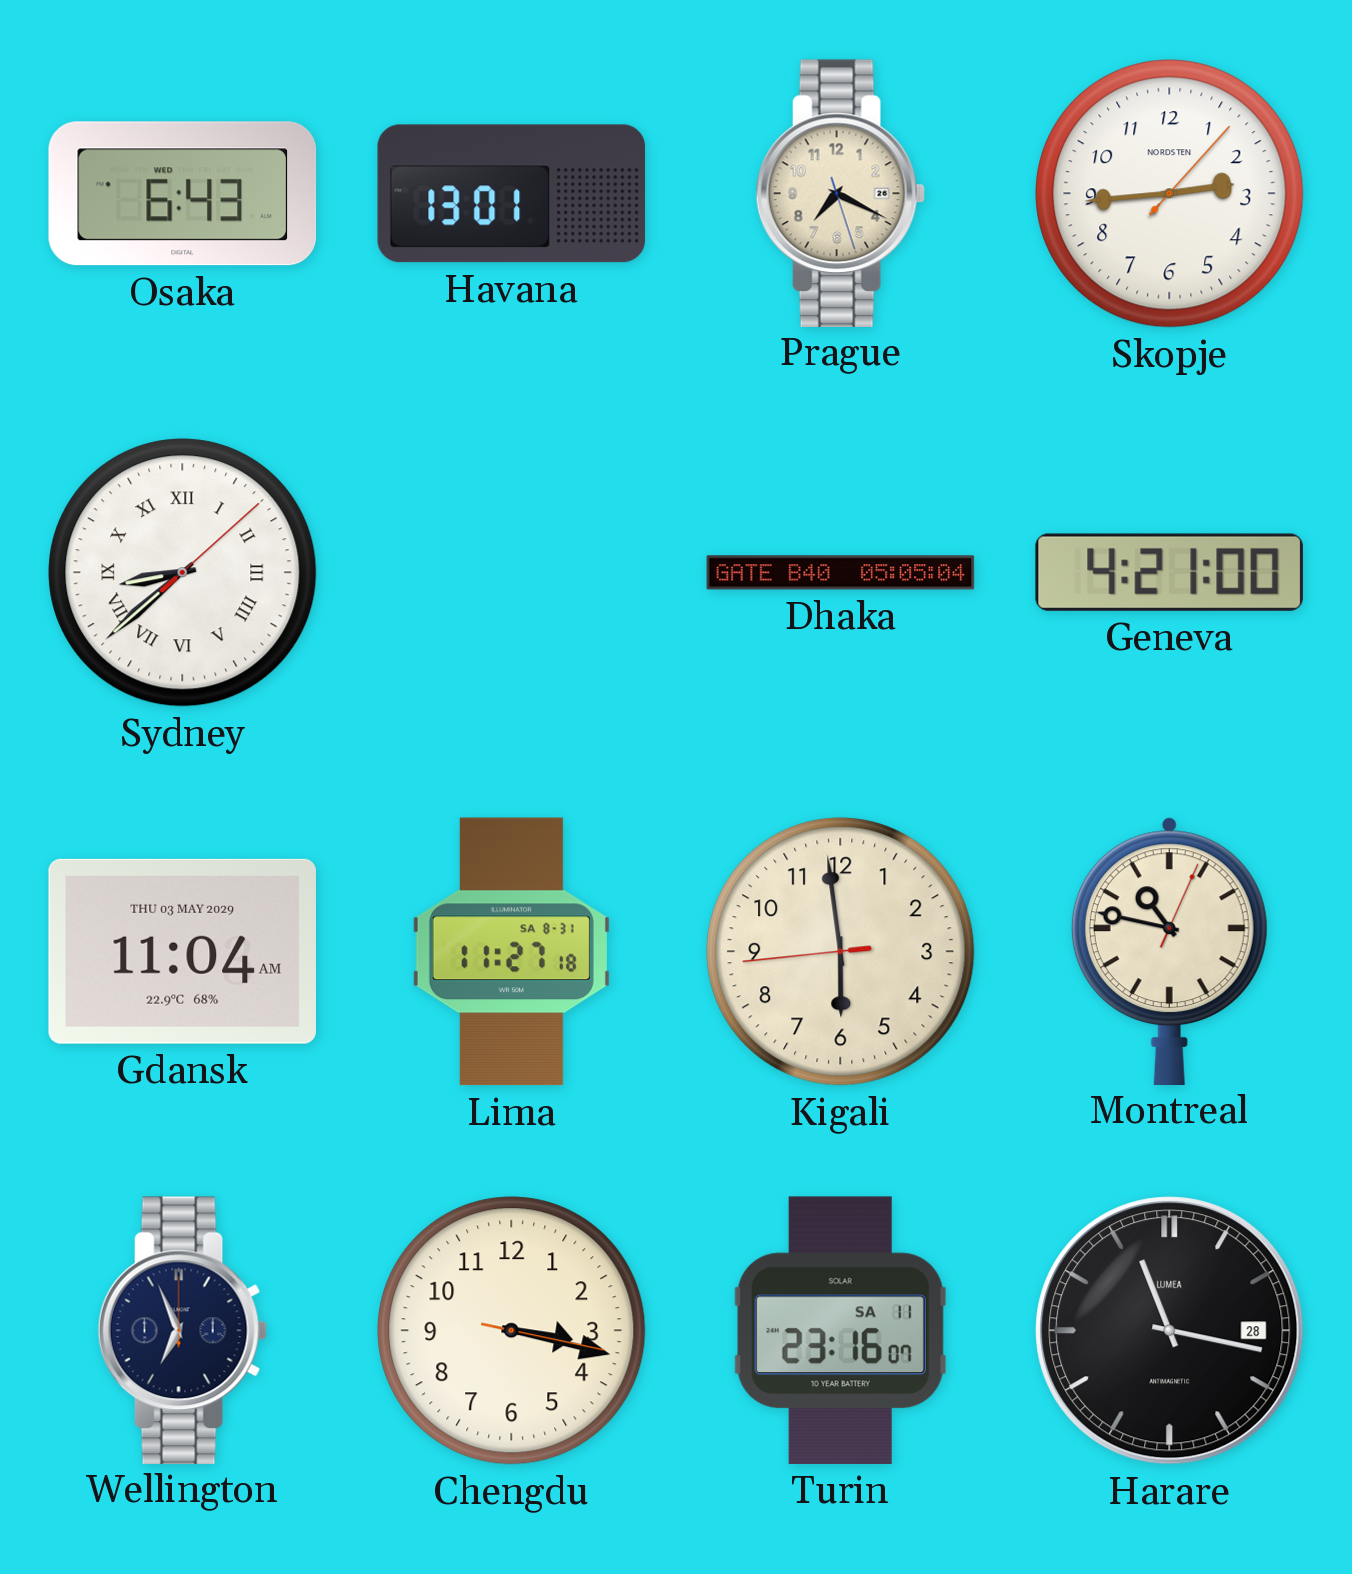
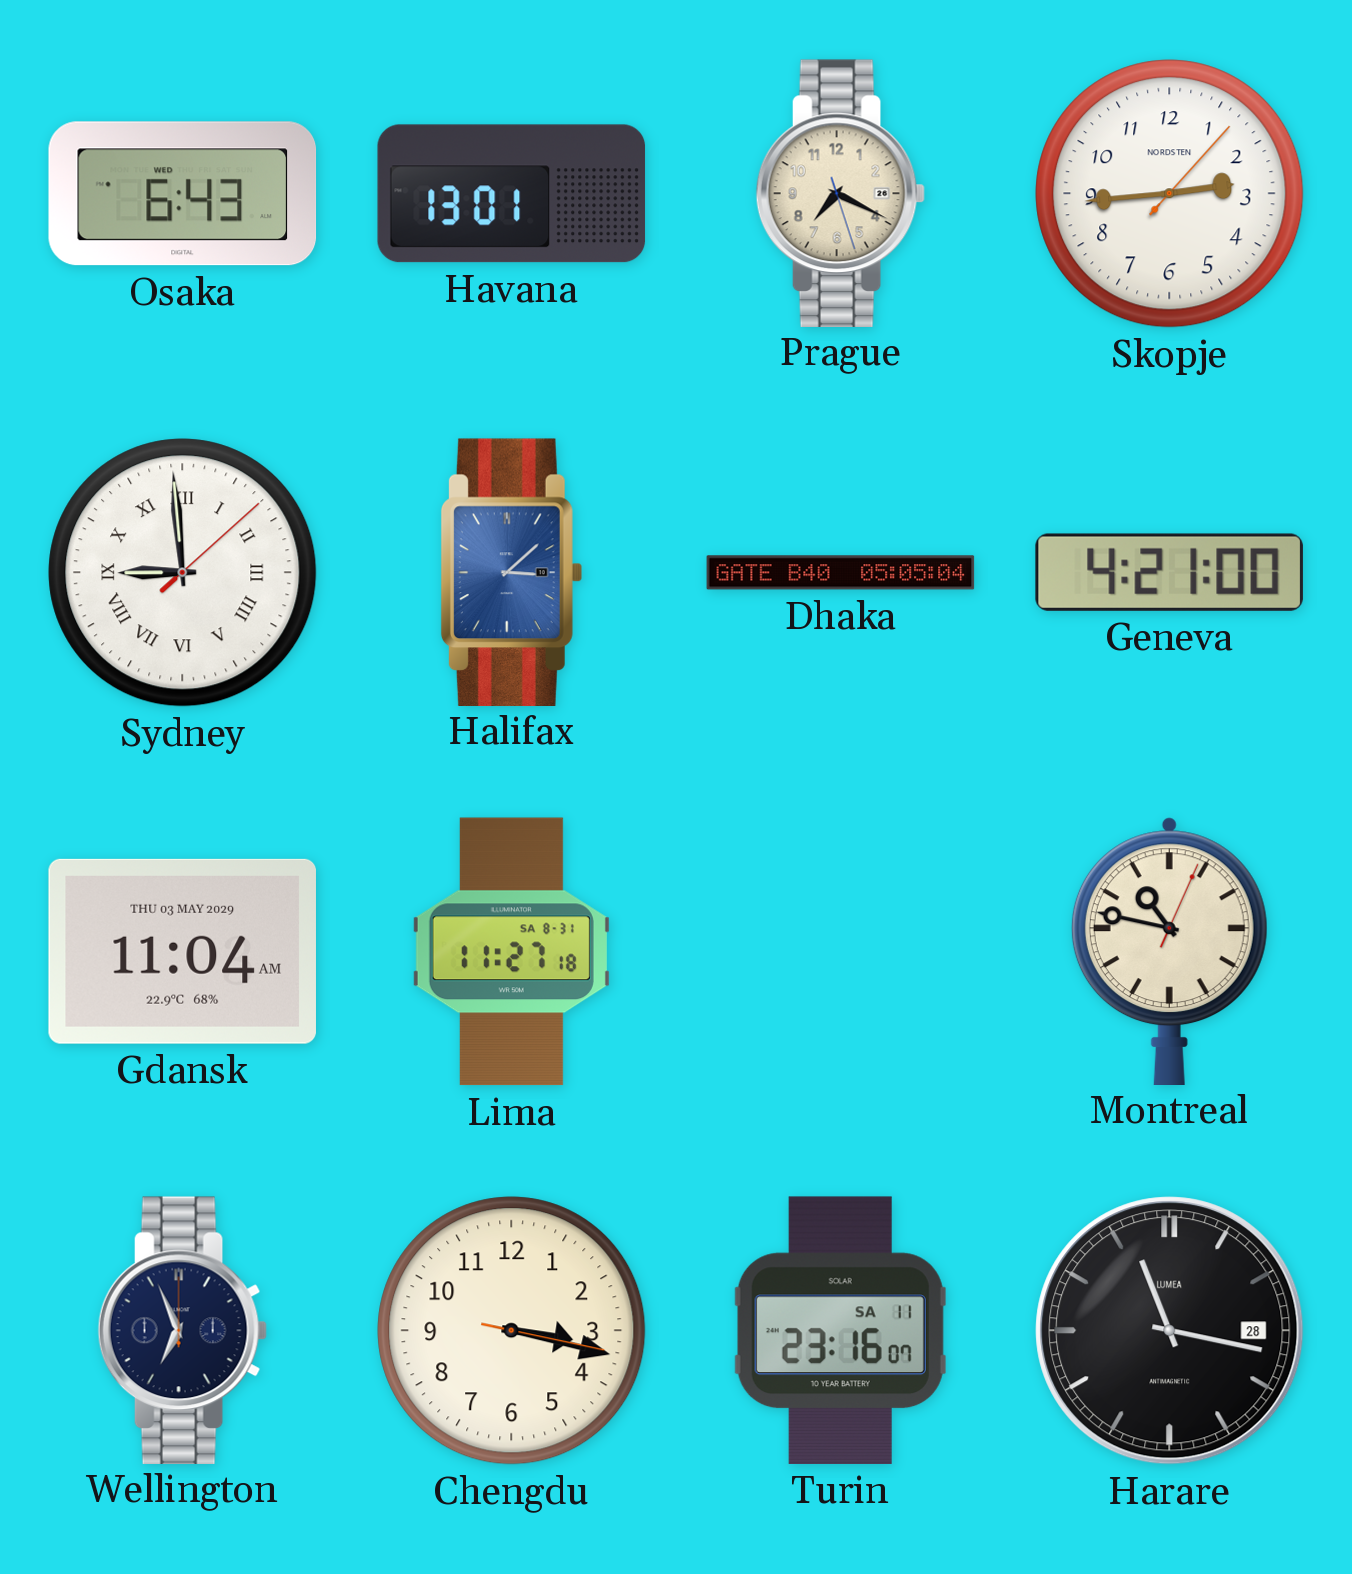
Sydney: 8:38 -> 8:59
Halifax: none -> 3:08
Kigali: 5:58 -> none
